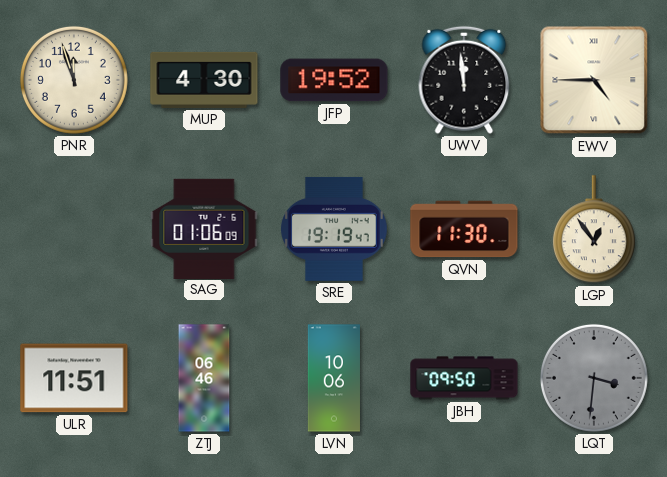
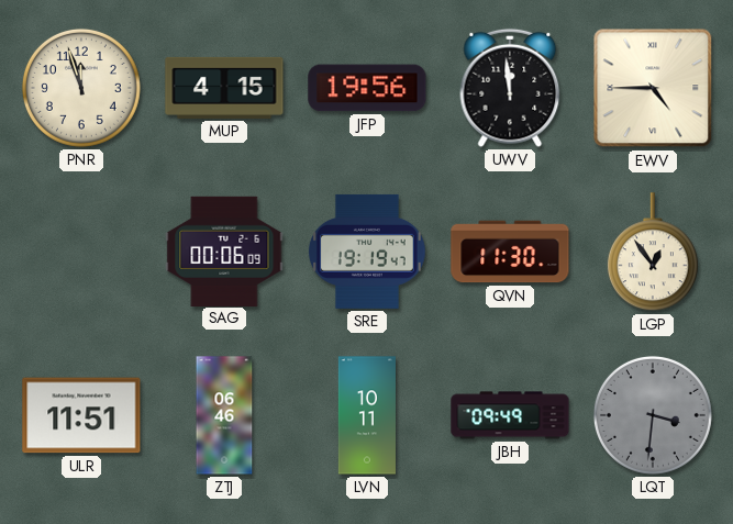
MUP: 4:30 -> 4:15
JFP: 19:52 -> 19:56
SAG: 01:06 -> 00:06
LVN: 10:06 -> 10:11
JBH: 09:50 -> 09:49
